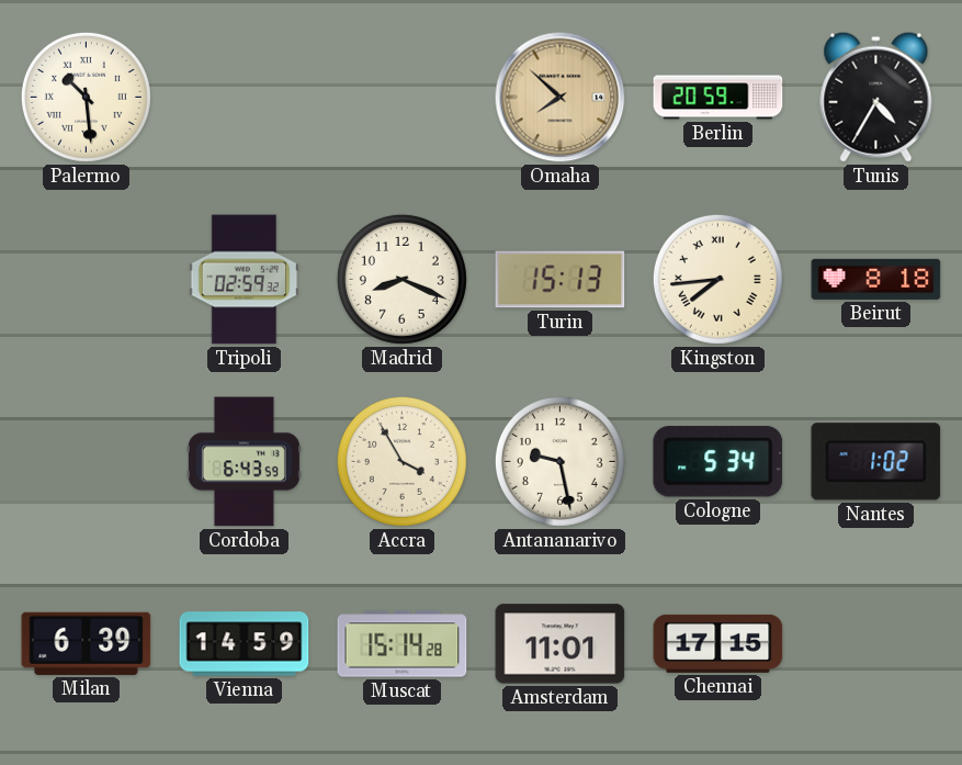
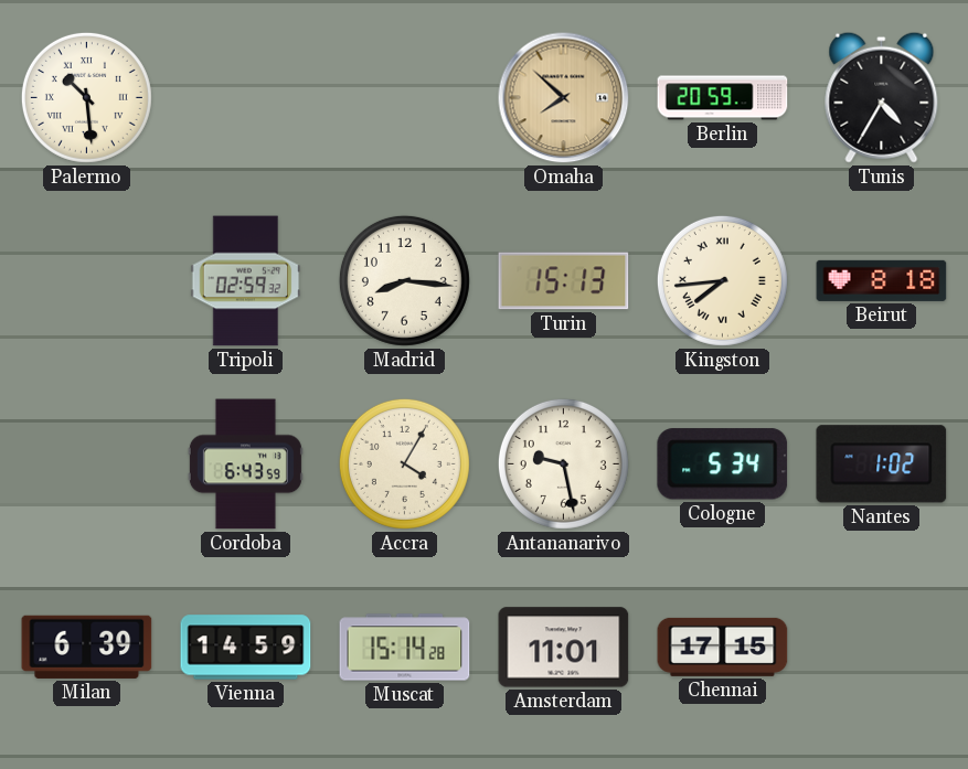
Madrid: 8:19 -> 8:16
Accra: 3:55 -> 4:05
